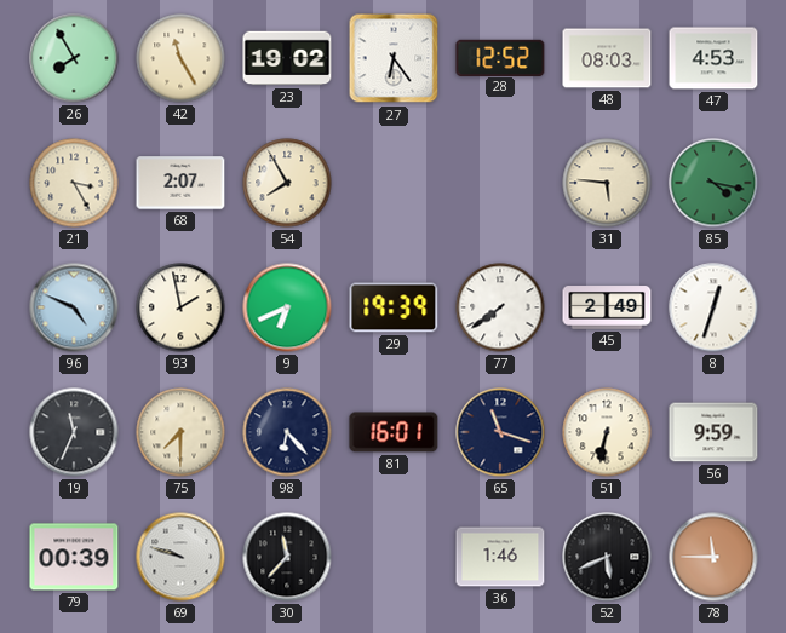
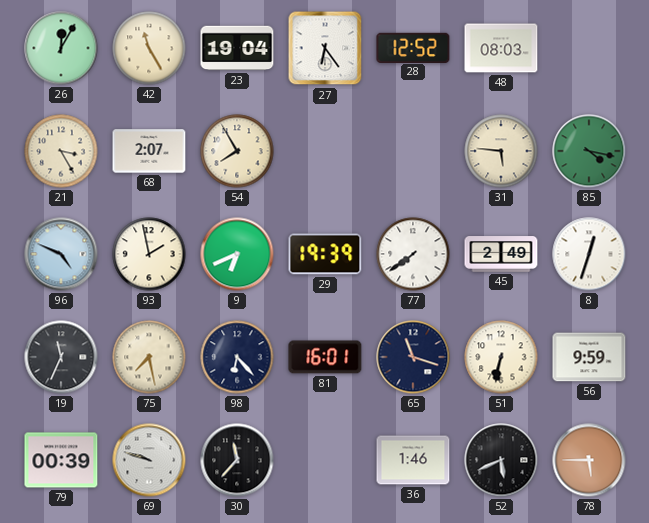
26: 7:55 -> 12:05
23: 19:02 -> 19:04
47: 4:53 -> none
75: 7:30 -> 7:28
78: 11:45 -> 5:45
